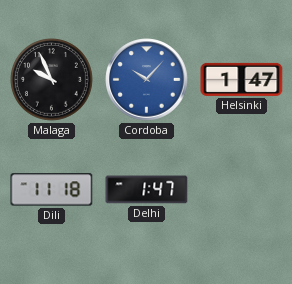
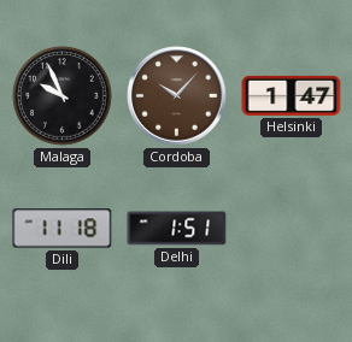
Cordoba dial: blue -> brown
Delhi: 1:47 -> 1:51
